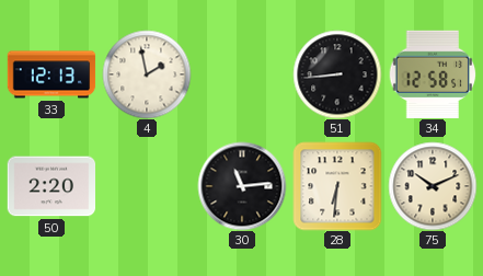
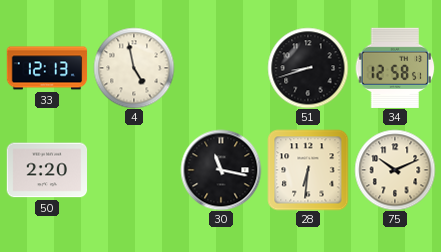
4: 1:58 -> 4:58
51: 8:44 -> 8:42
30: 11:14 -> 11:17
